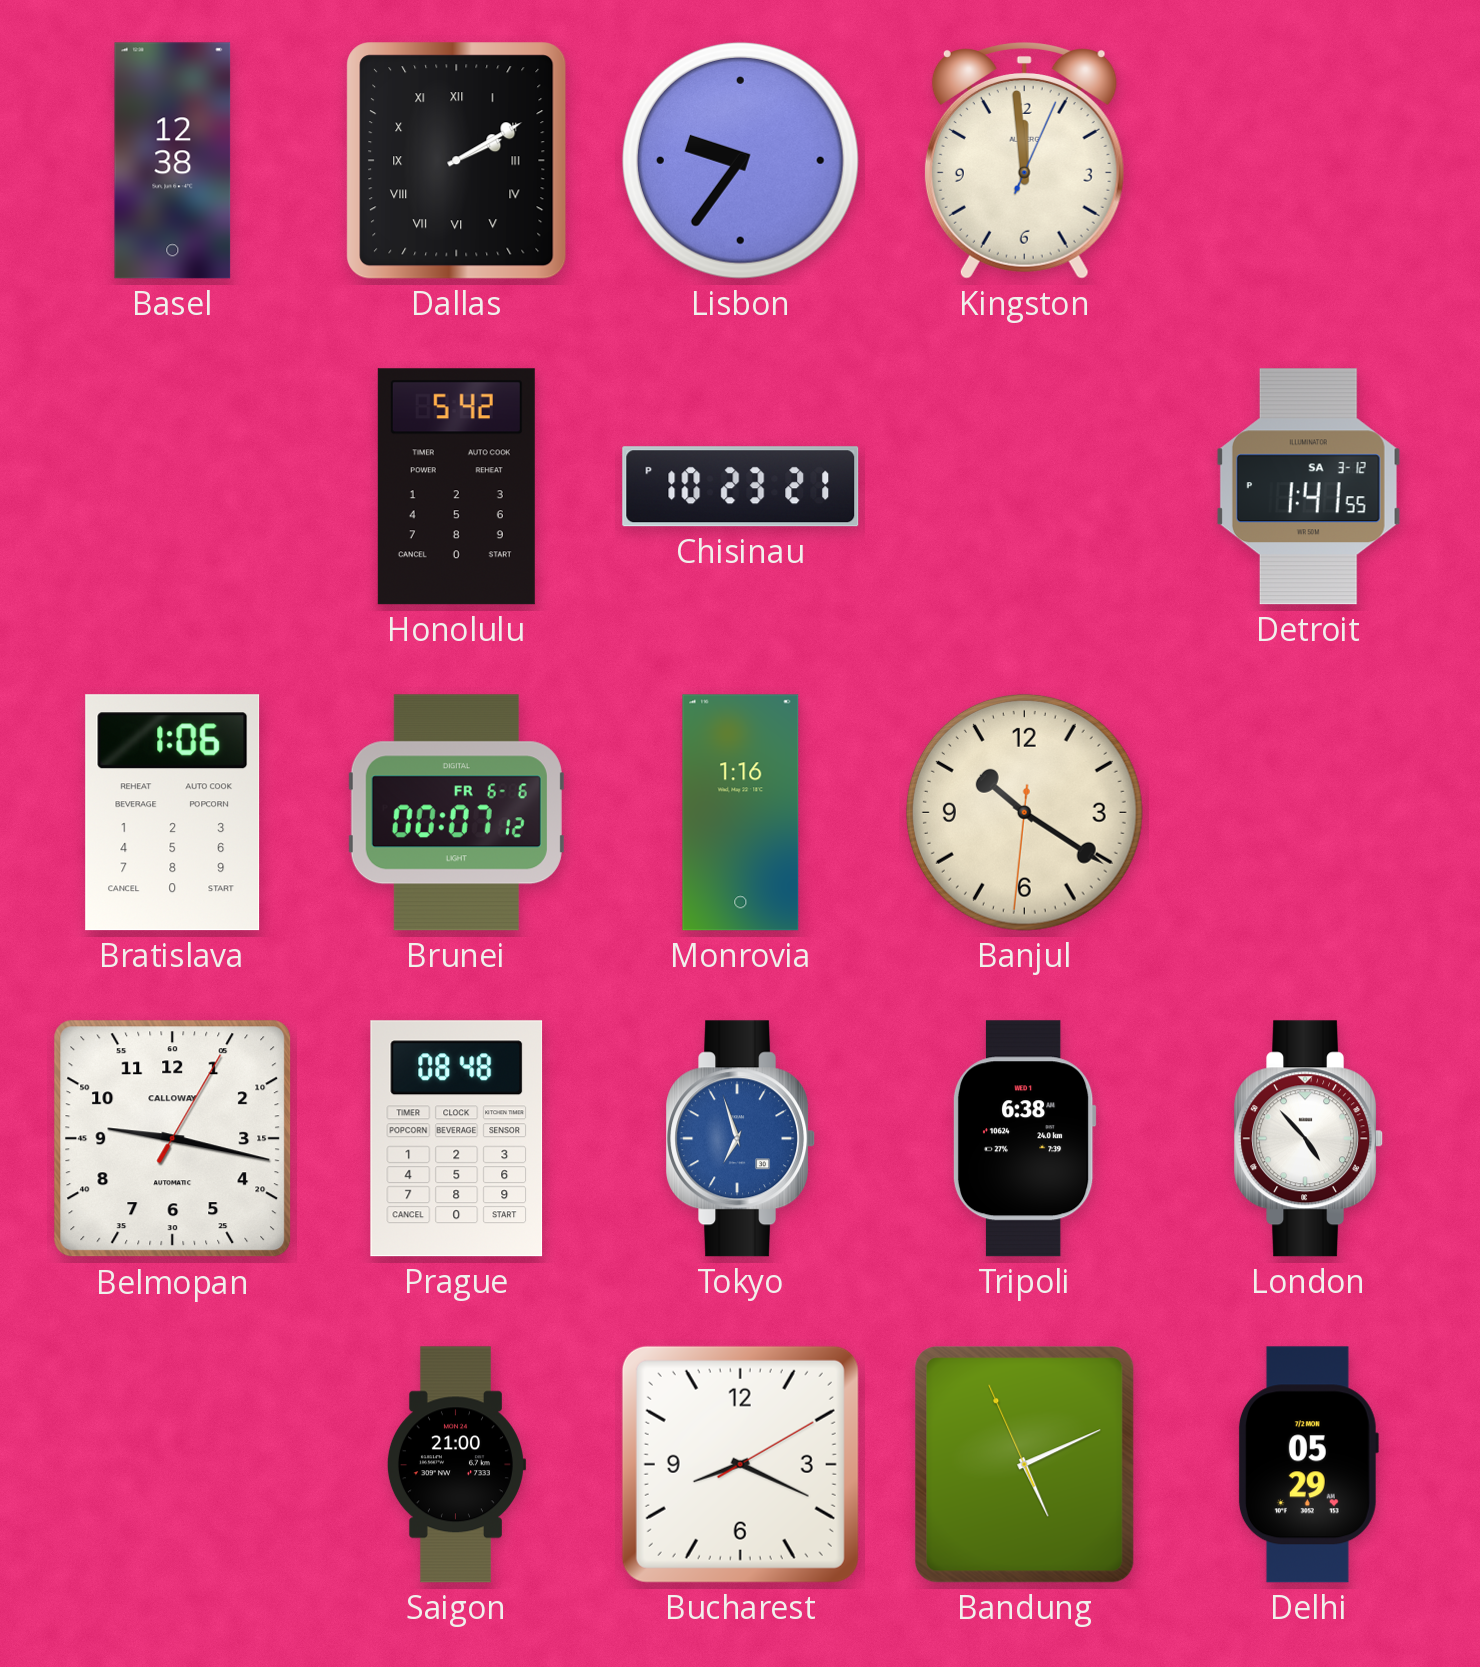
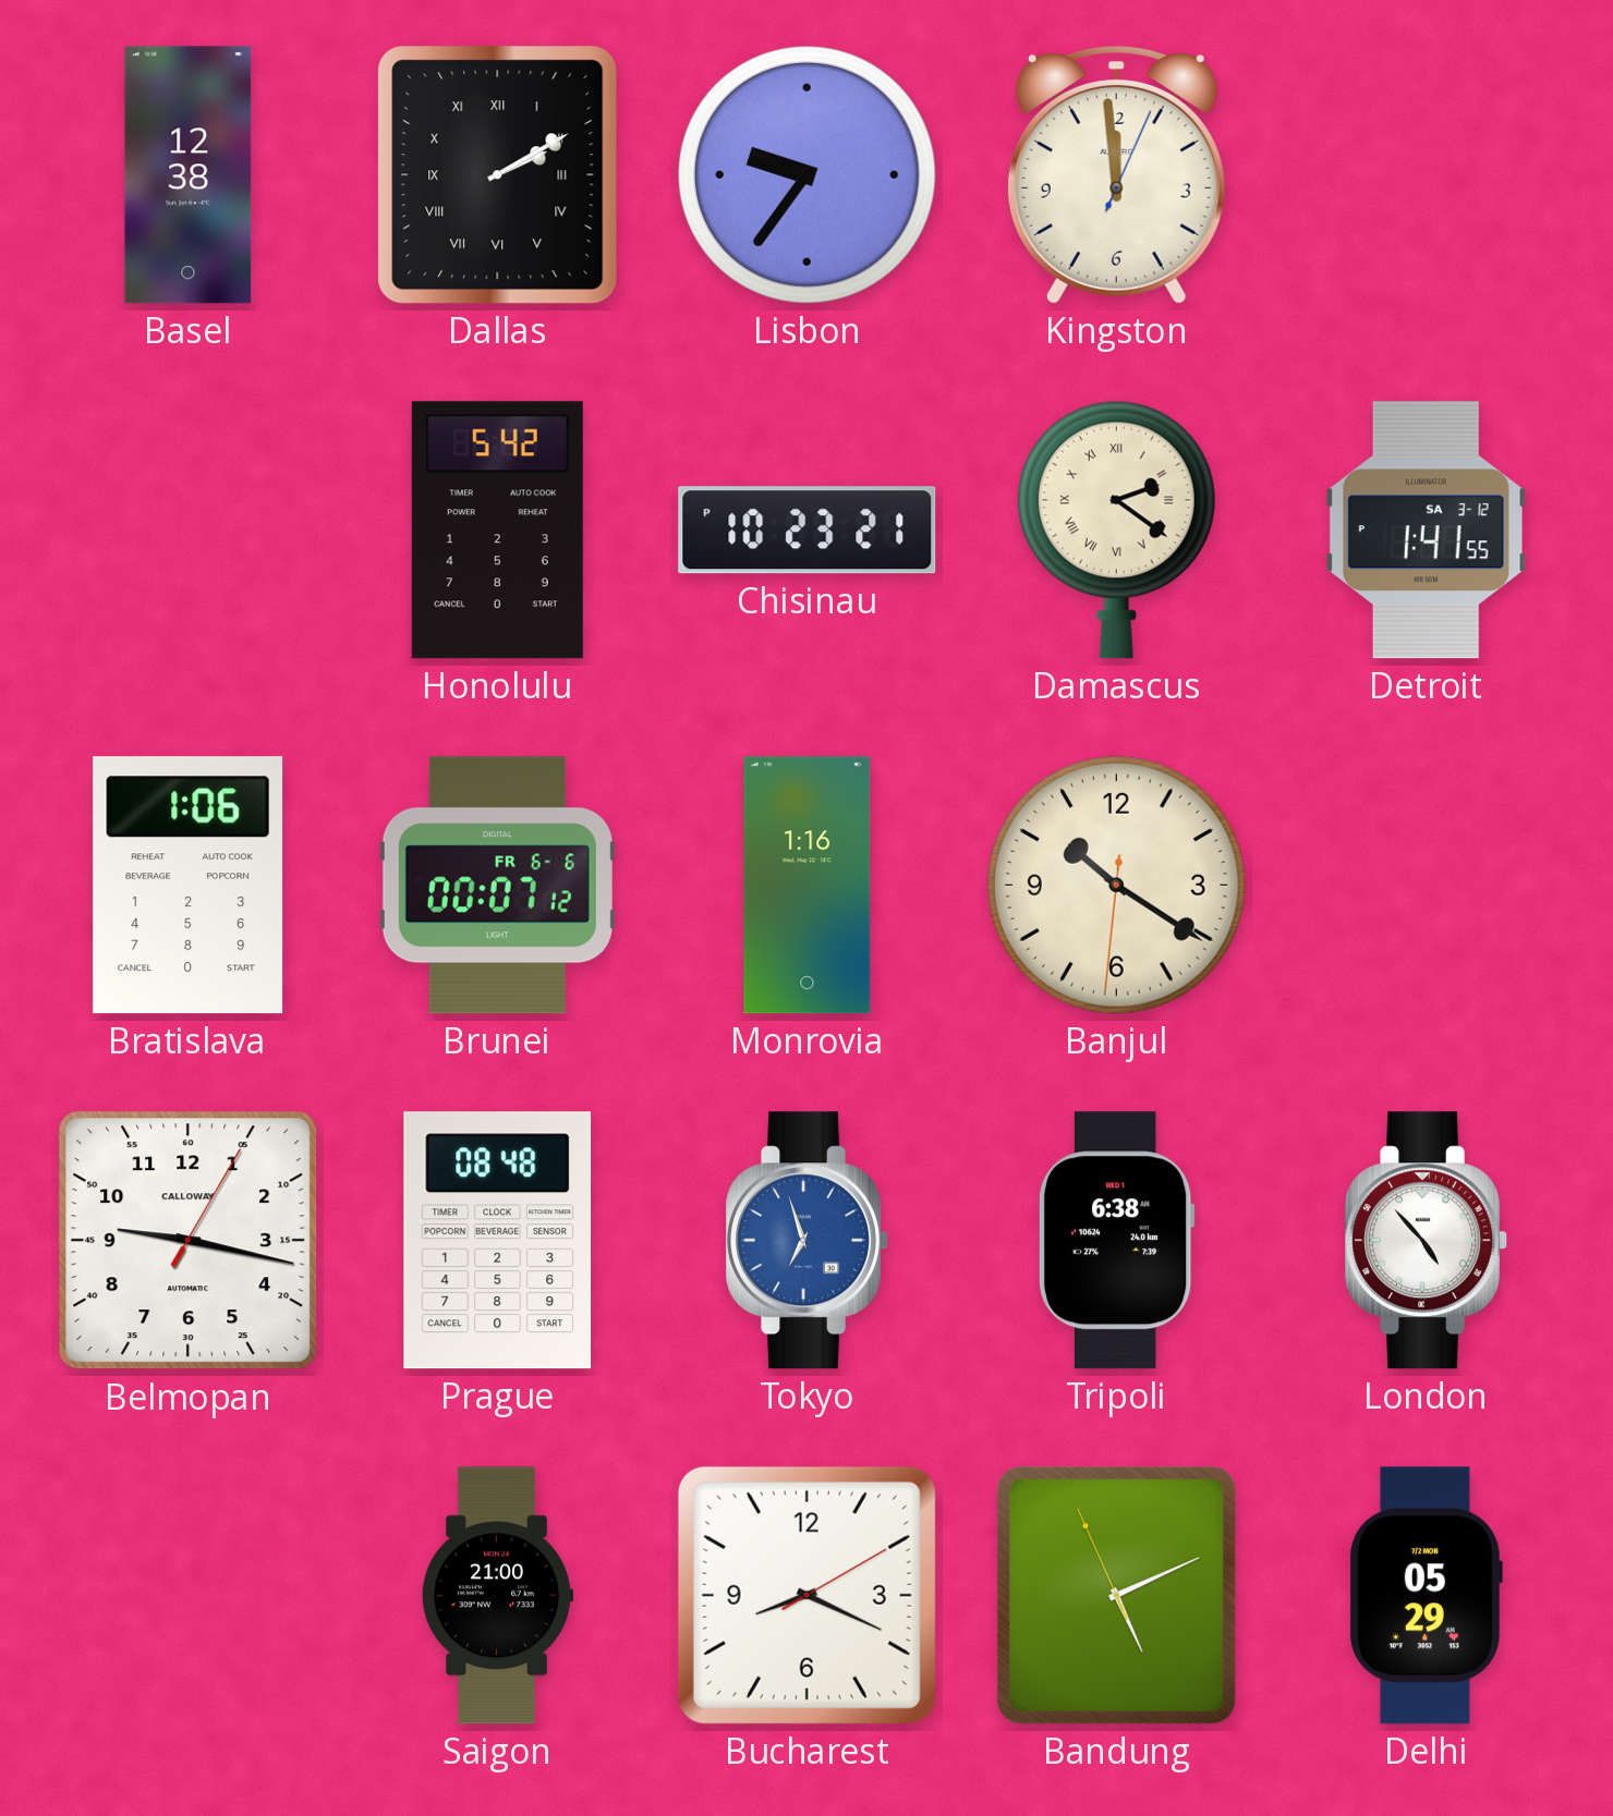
Damascus: none -> 2:21
